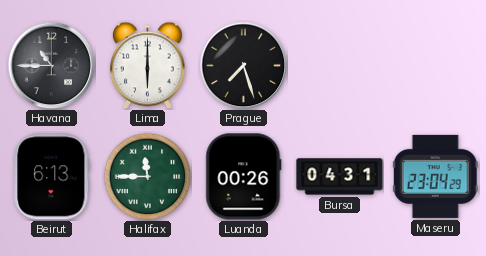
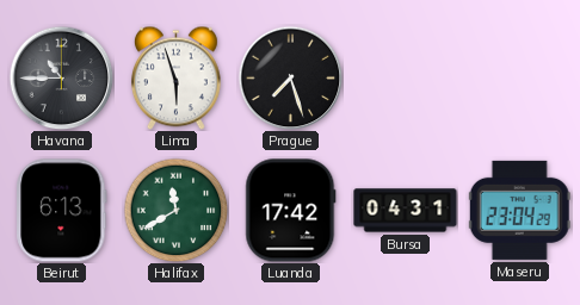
Lima: 6:00 -> 5:57
Halifax: 11:45 -> 11:40
Luanda: 00:26 -> 17:42
